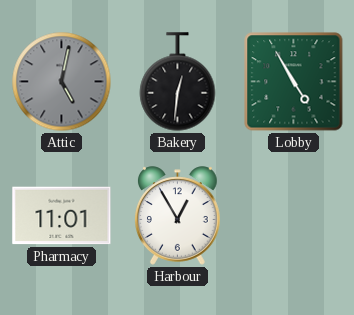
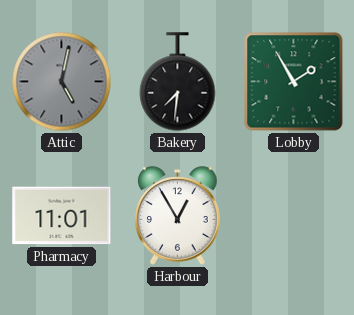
Bakery: 12:31 -> 7:31
Lobby: 4:55 -> 1:55
